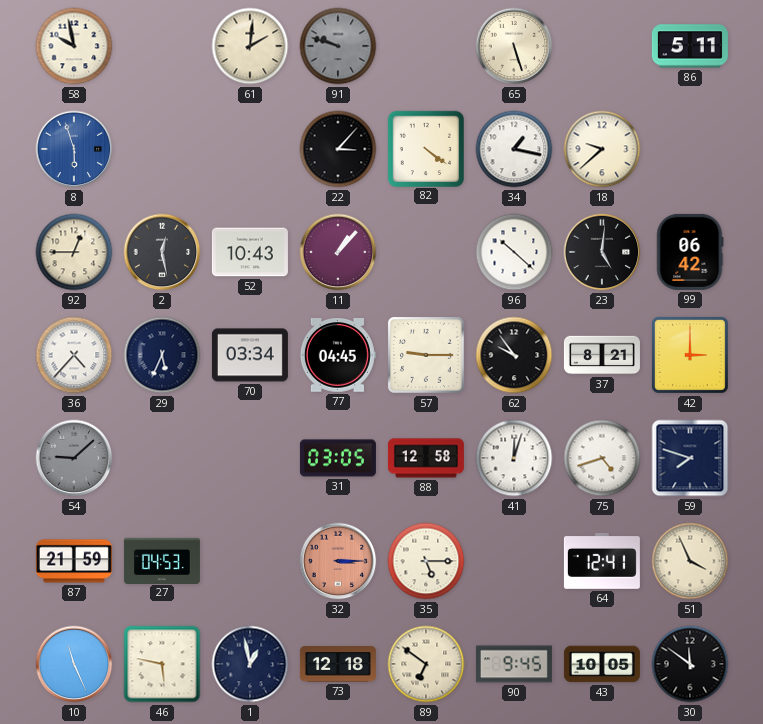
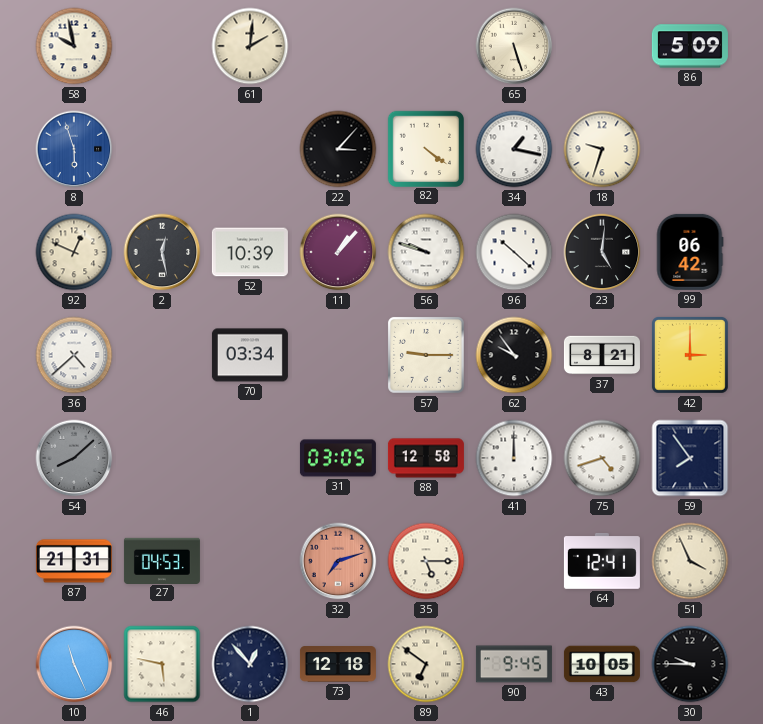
91: 9:48 -> none
86: 5:11 -> 5:09
18: 9:38 -> 9:33
92: 12:45 -> 12:49
52: 10:43 -> 10:39
56: none -> 9:48
36: 4:37 -> 4:38
29: 5:34 -> none
77: 04:45 -> none
54: 9:08 -> 8:08
41: 12:03 -> 12:00
59: 7:48 -> 7:54
87: 21:59 -> 21:31
32: 3:15 -> 7:12
1: 12:58 -> 12:53
30: 11:51 -> 9:45
